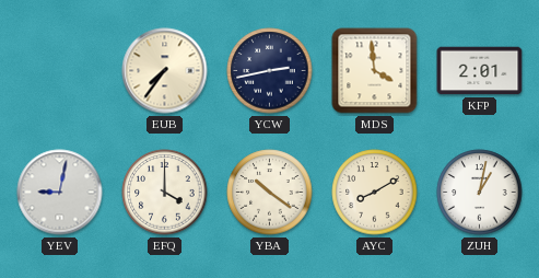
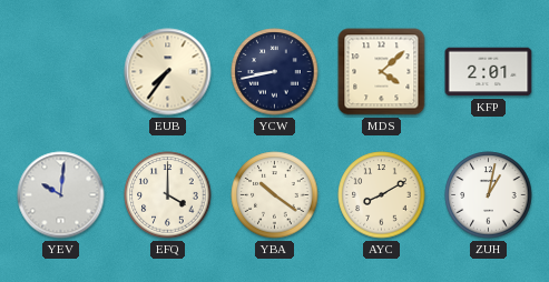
YCW: 2:43 -> 8:43
MDS: 3:59 -> 4:08
YEV: 9:02 -> 10:01
